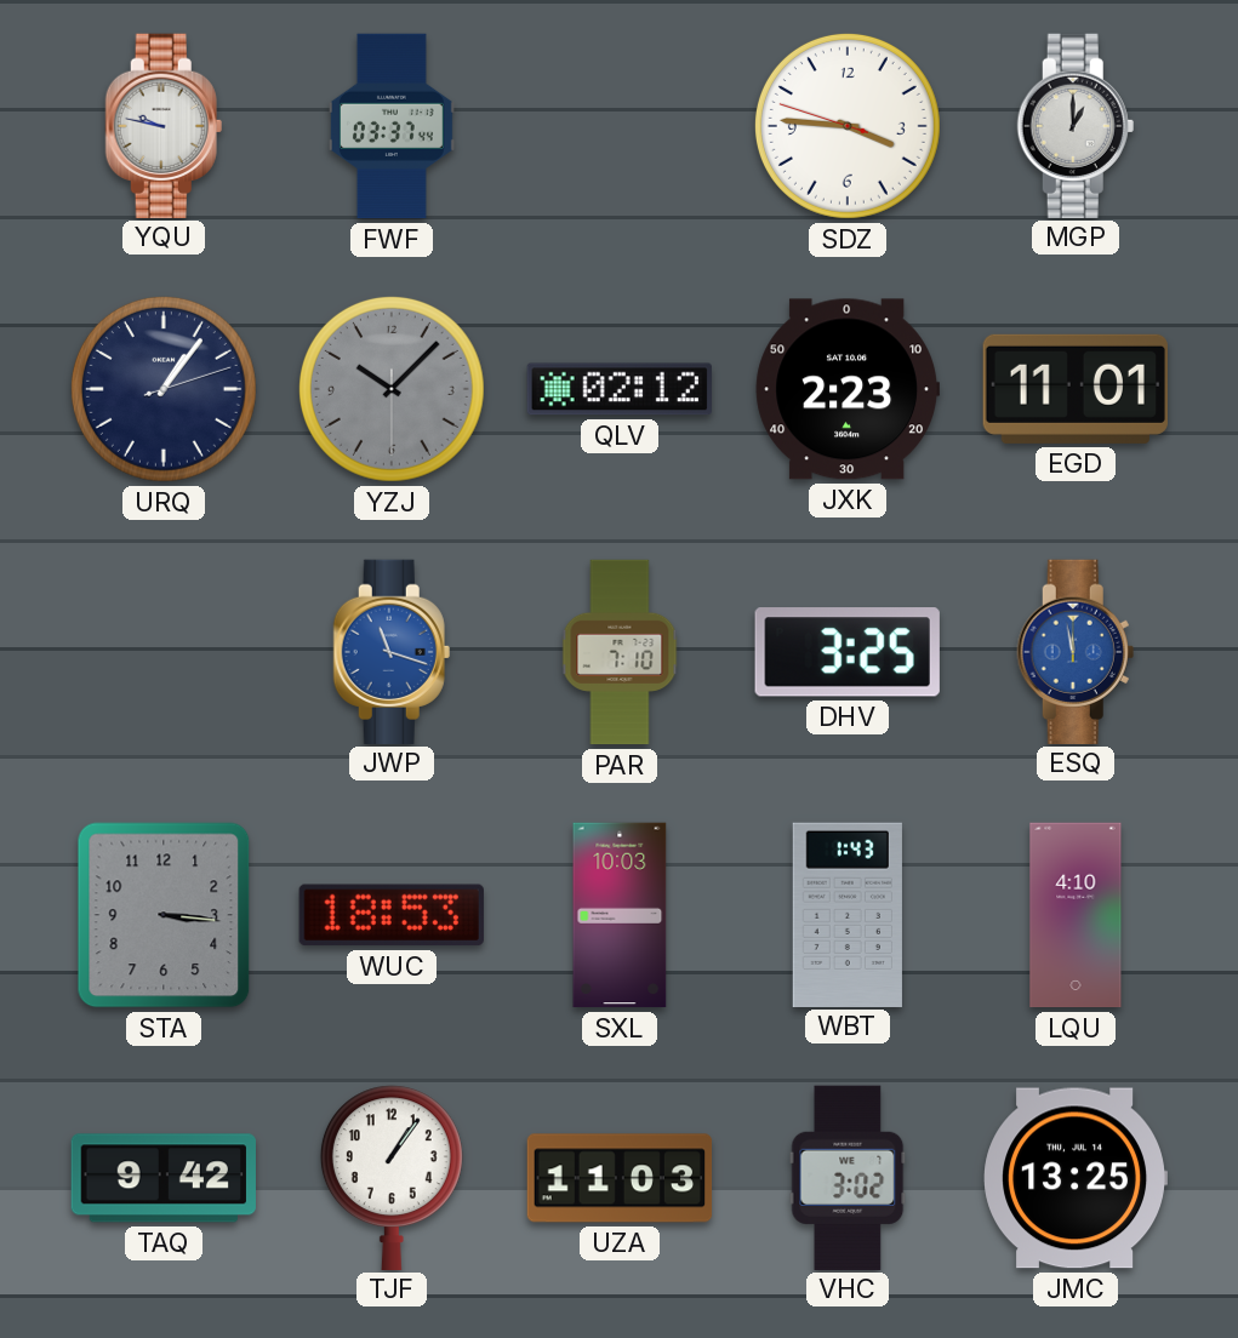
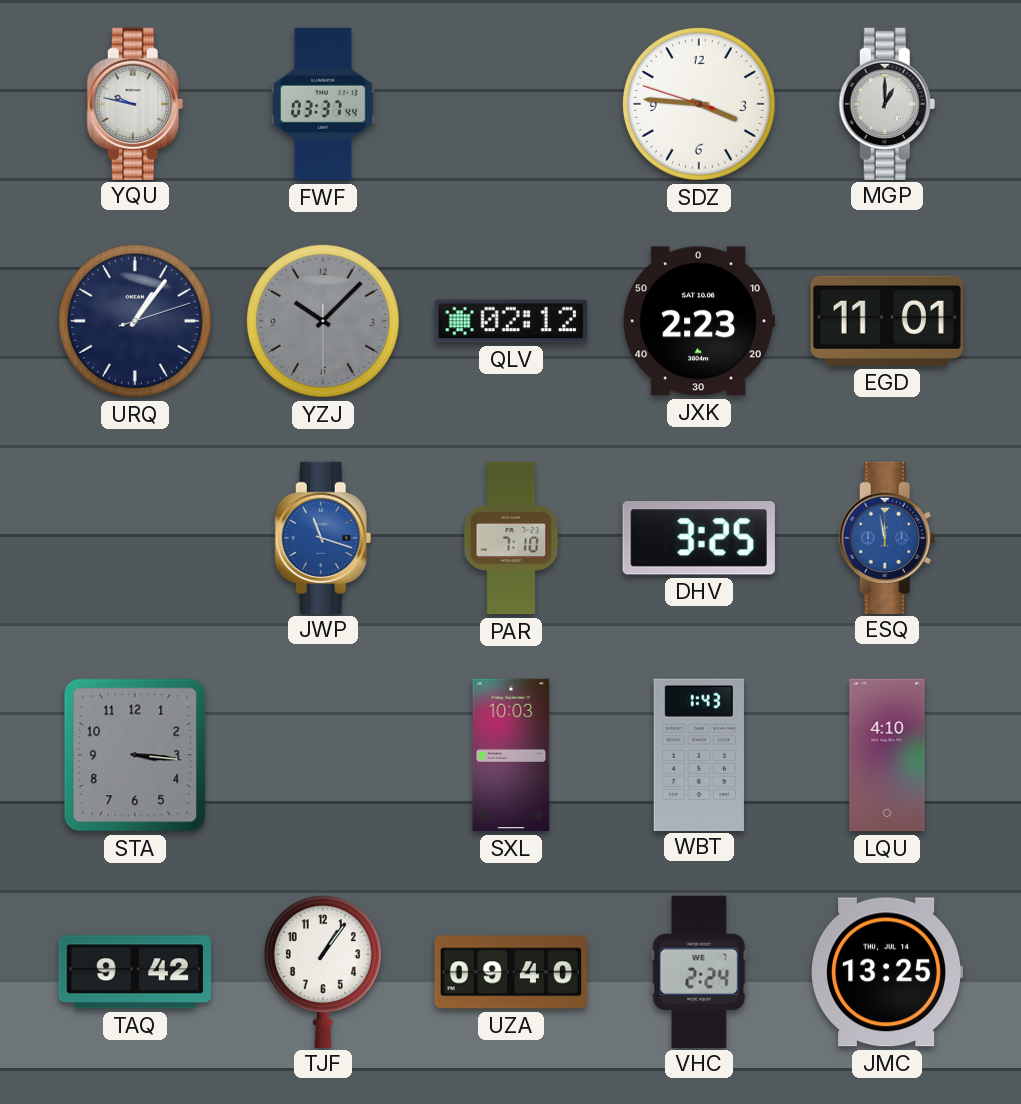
WUC: 18:53 -> none
UZA: 11:03 -> 09:40
VHC: 3:02 -> 2:24
